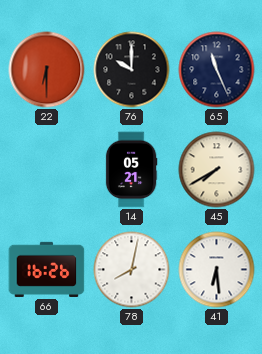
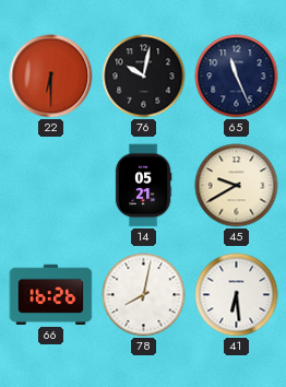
76: 10:00 -> 10:02
45: 7:40 -> 9:40
